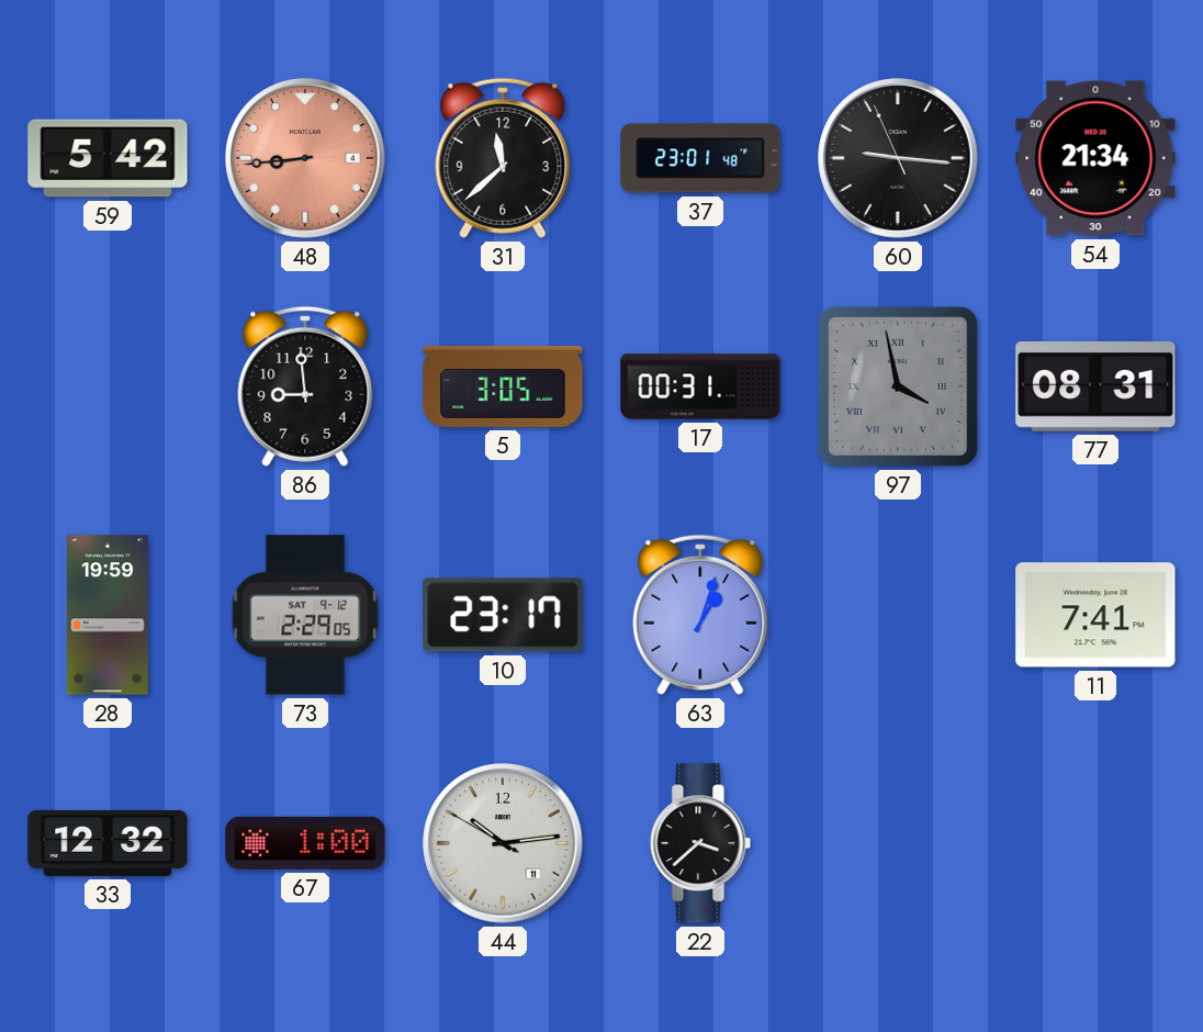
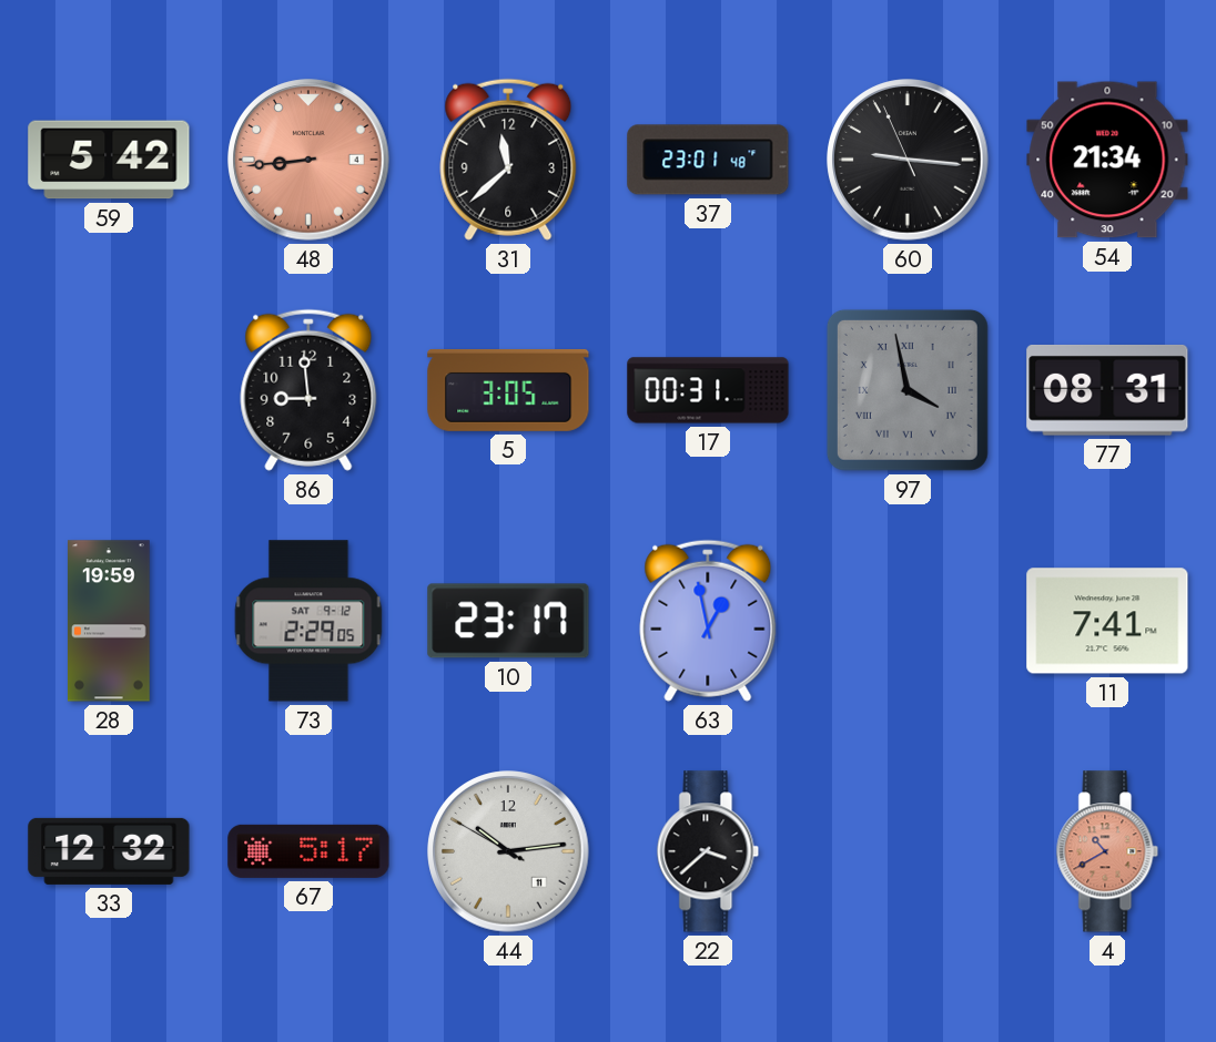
63: 1:03 -> 12:58
67: 1:00 -> 5:17
4: none -> 10:40
